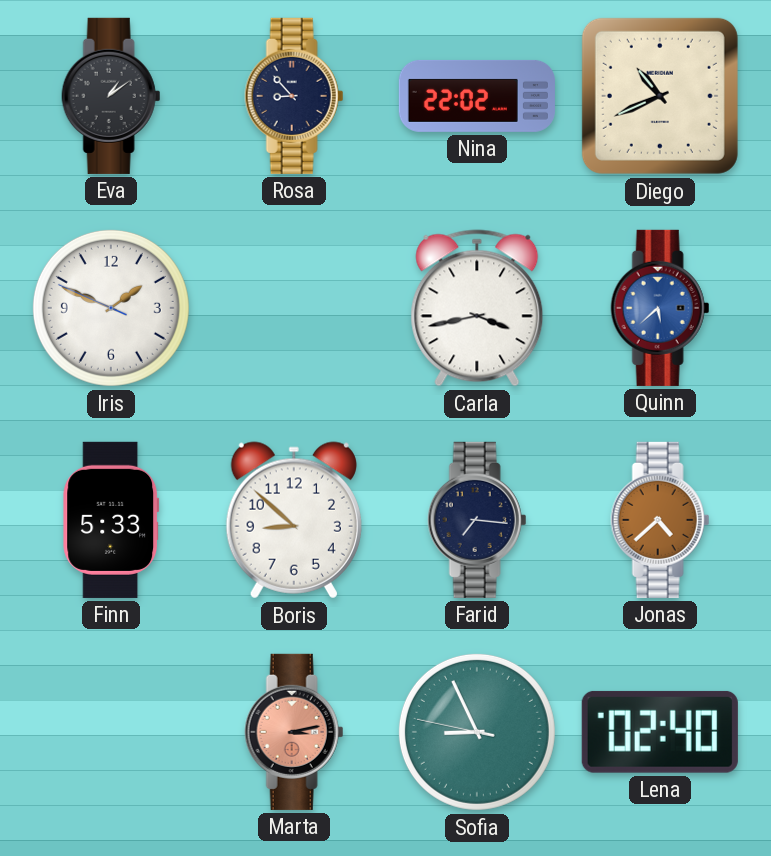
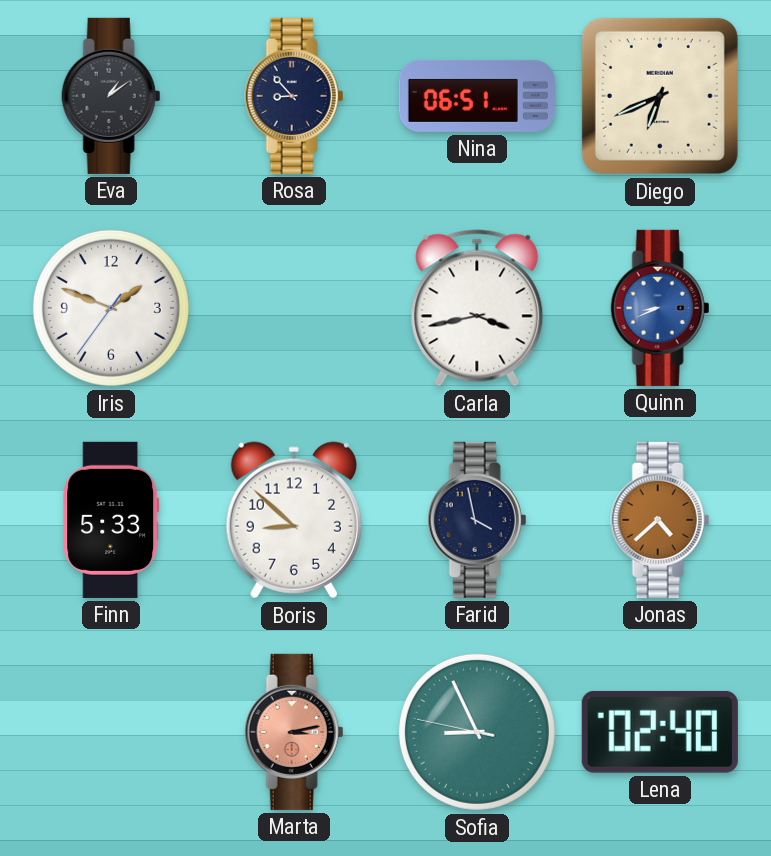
Nina: 22:02 -> 06:51
Diego: 10:41 -> 6:41
Iris: 1:48:49 -> 1:48:36
Quinn: 5:38 -> 8:41
Farid: 7:16 -> 3:58
